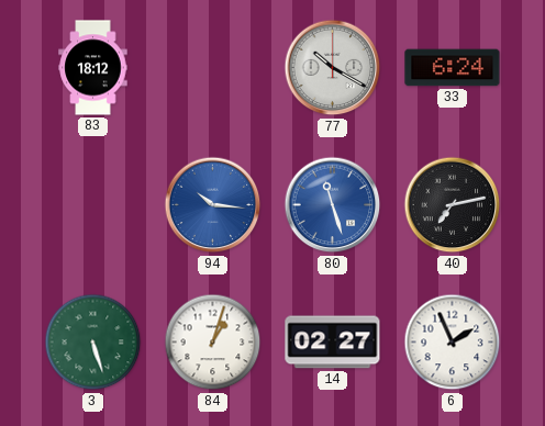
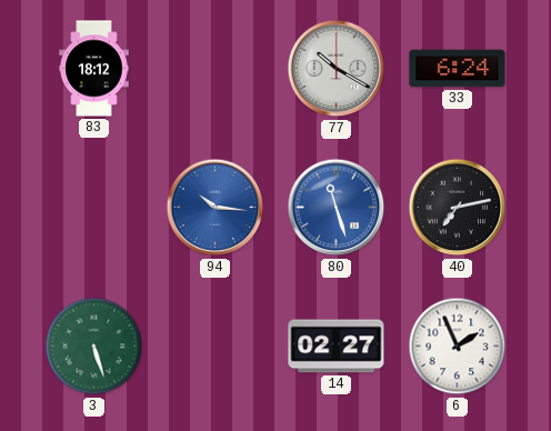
84: 1:03 -> none
